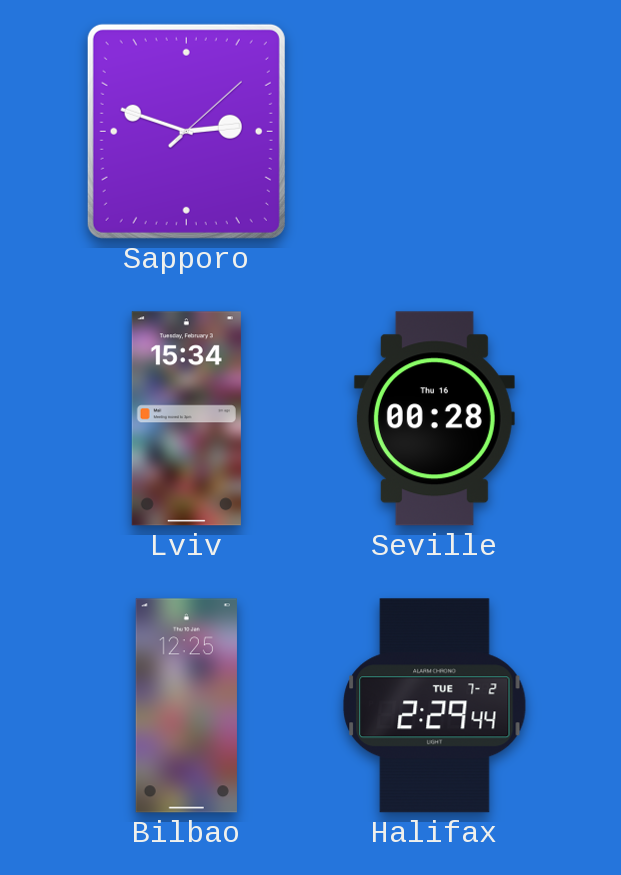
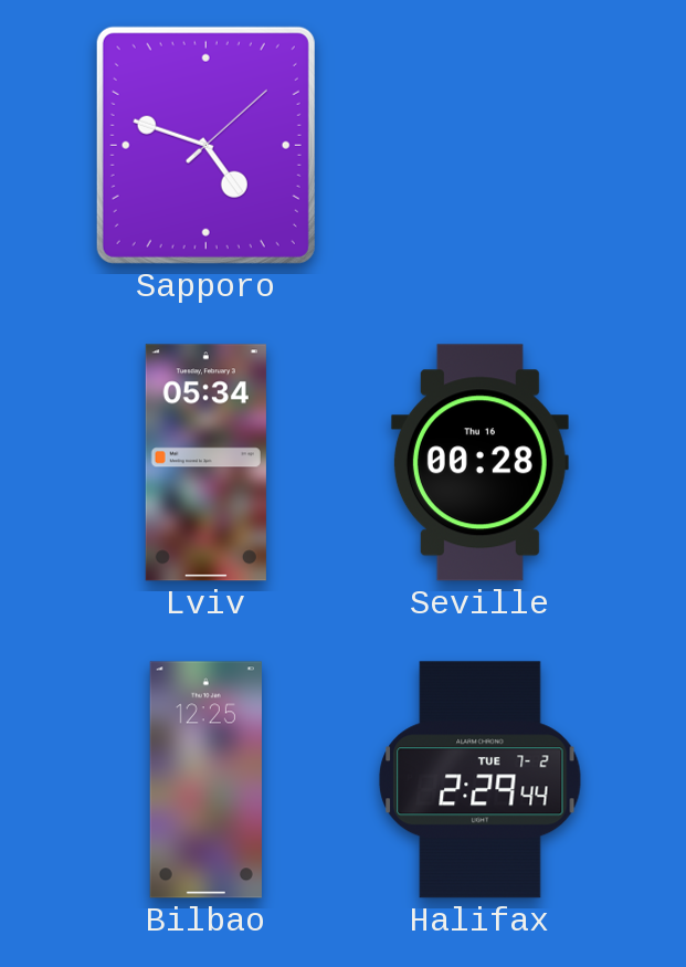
Sapporo: 2:48 -> 4:48
Lviv: 15:34 -> 05:34
